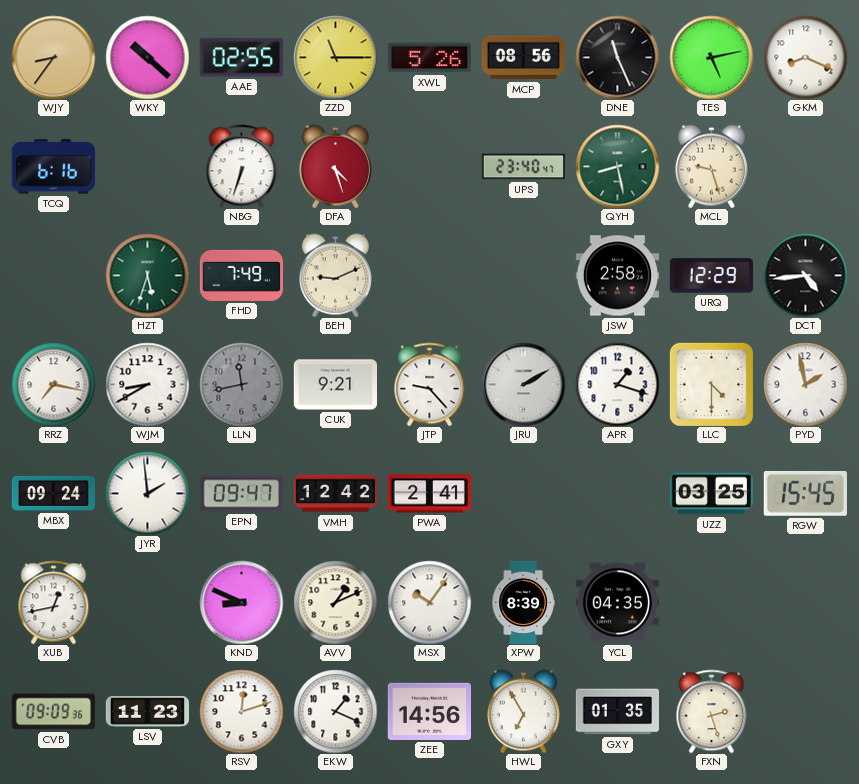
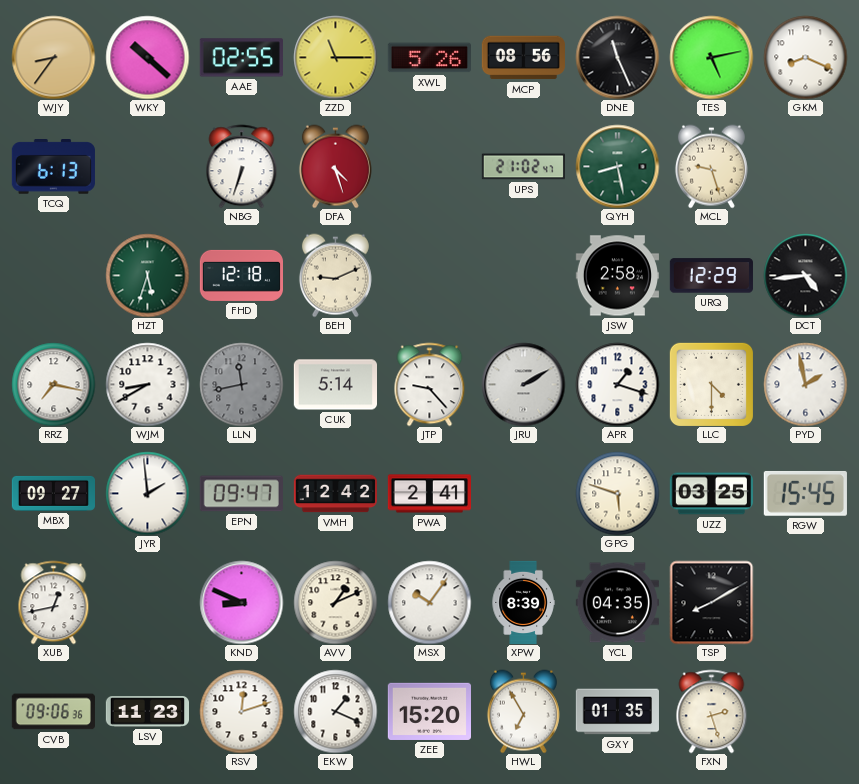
TCQ: 6:16 -> 6:13
UPS: 23:40 -> 21:02
FHD: 7:49 -> 12:18
CUK: 9:21 -> 5:14
MBX: 09:24 -> 09:27
GPG: none -> 5:48
TSP: none -> 8:10
CVB: 09:09 -> 09:06
ZEE: 14:56 -> 15:20
